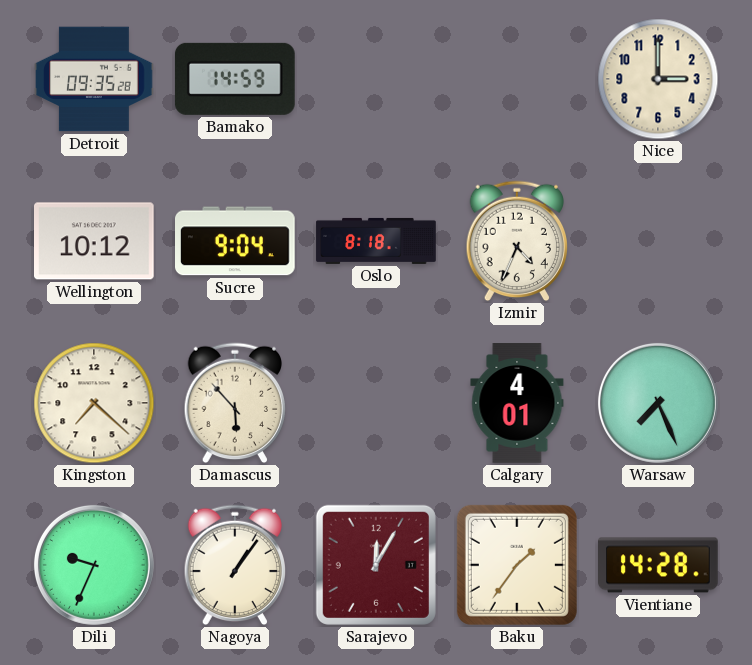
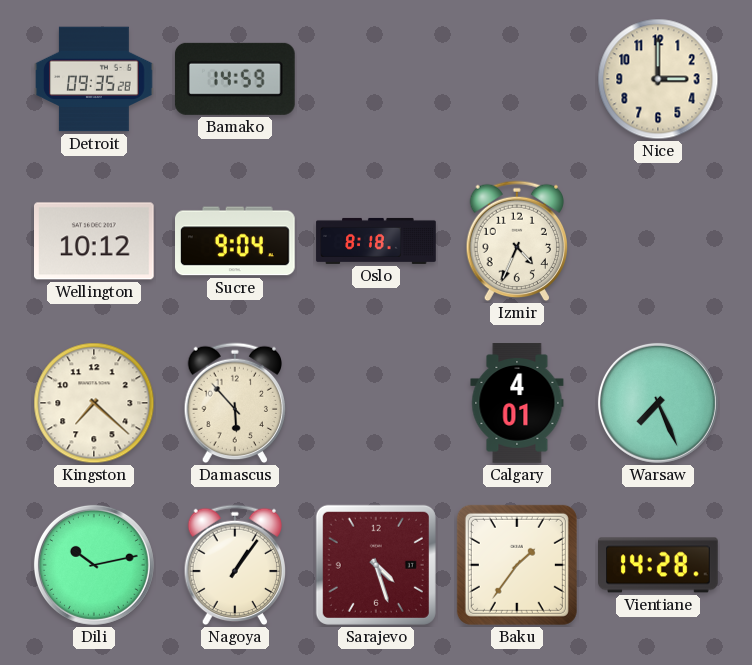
Dili: 9:34 -> 10:13
Sarajevo: 12:05 -> 4:27
